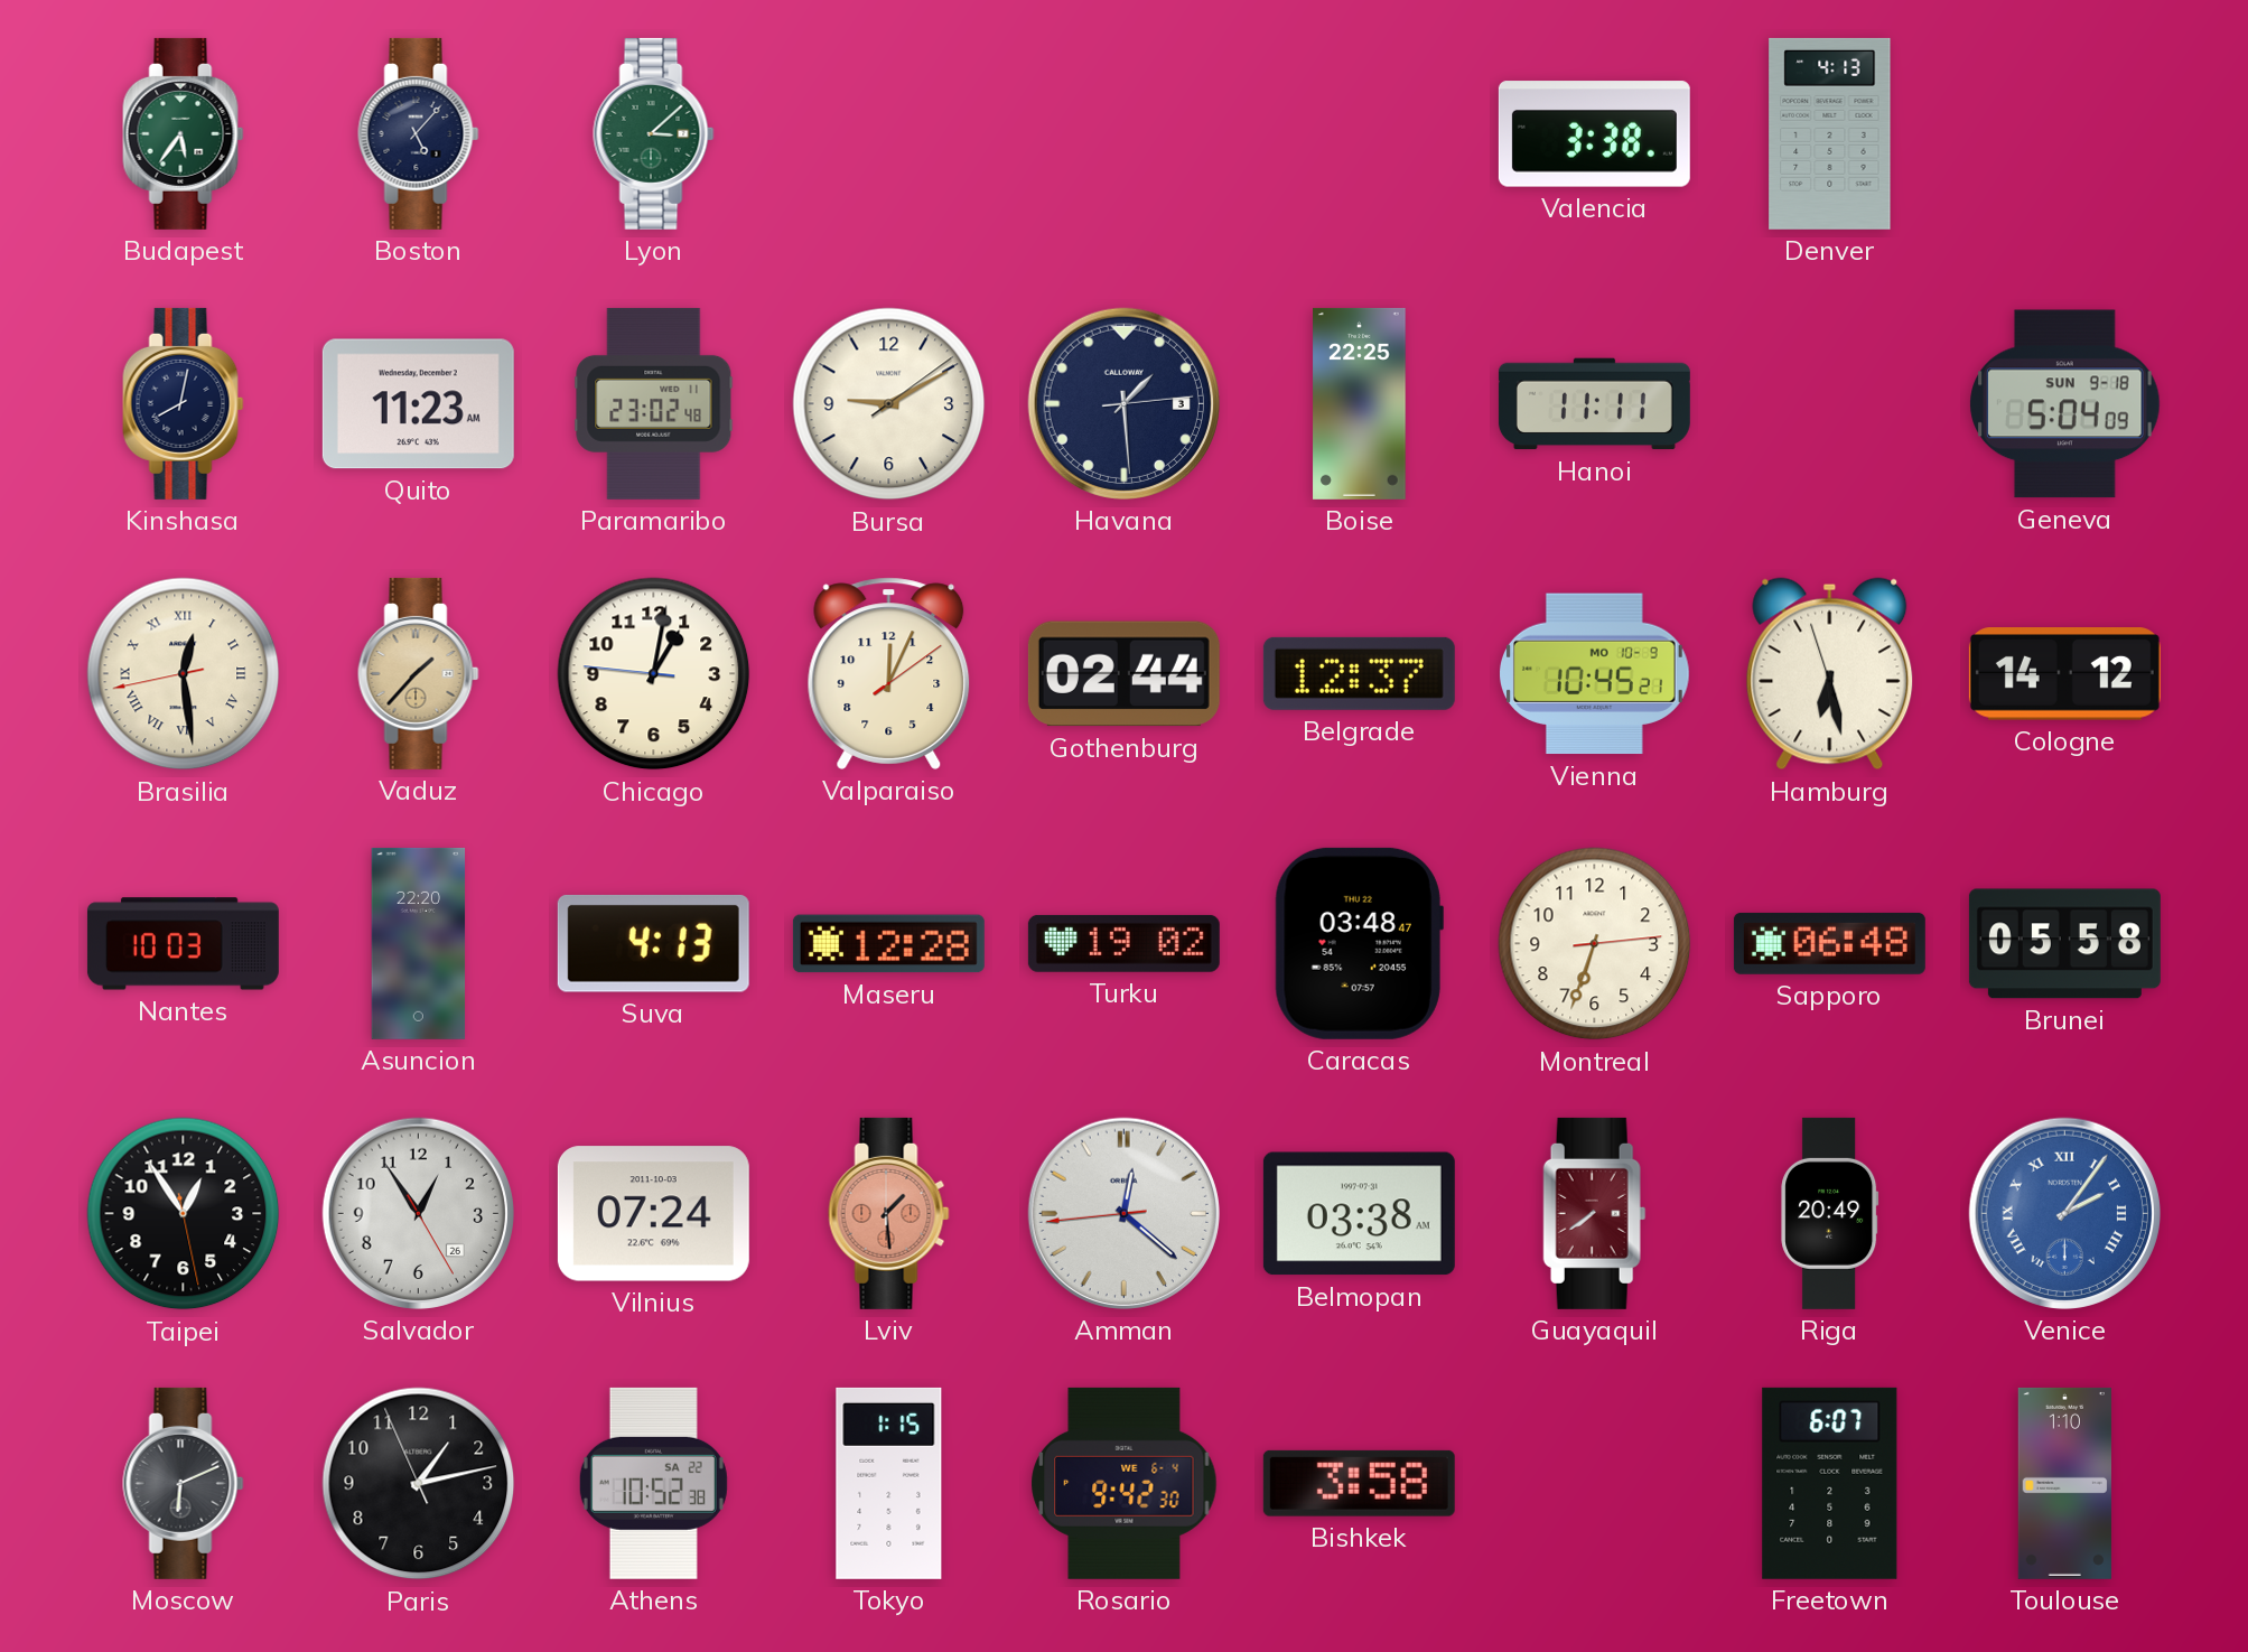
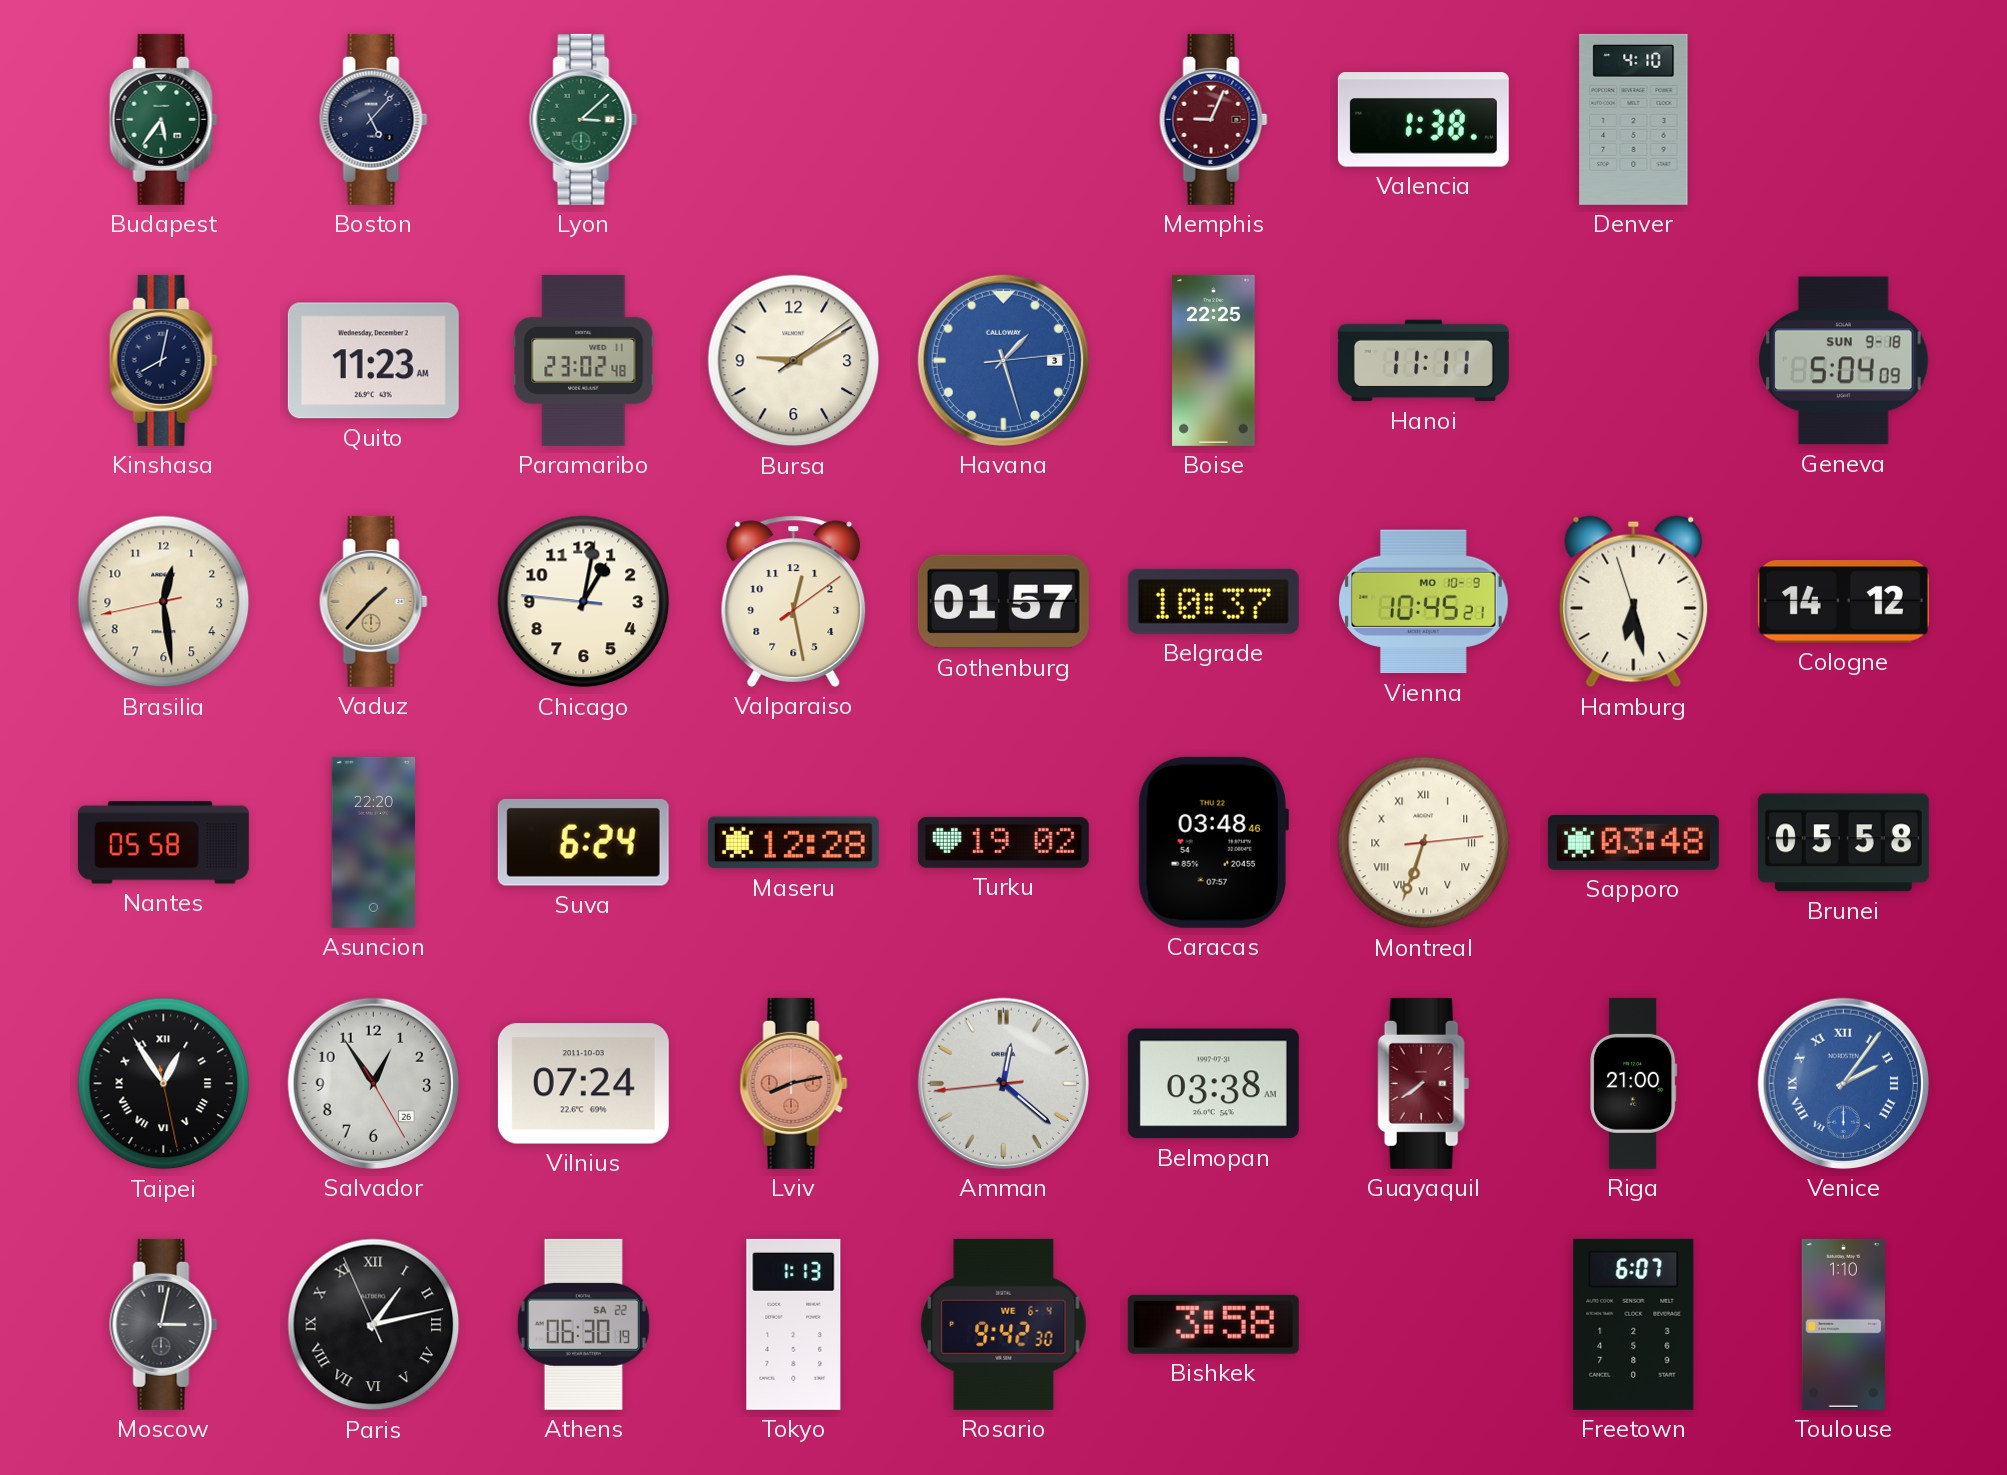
Memphis: none -> 9:04
Valencia: 3:38 -> 1:38
Denver: 4:13 -> 4:10
Havana: 1:29 -> 1:27
Havana dial: navy -> blue
Brasilia numerals: Roman -> Arabic
Valparaiso: 12:04 -> 12:28
Gothenburg: 02:44 -> 01:57
Belgrade: 12:37 -> 10:37
Nantes: 10:03 -> 05:58
Suva: 4:13 -> 6:24
Caracas: 03:48:47 -> 03:48:46
Montreal numerals: Arabic -> Roman
Sapporo: 06:48 -> 03:48
Taipei numerals: Arabic -> Roman
Lviv: 1:29 -> 8:13
Riga: 20:49 -> 21:00
Moscow: 6:11 -> 3:02
Paris numerals: Arabic -> Roman
Athens: 10:52 -> 06:30
Tokyo: 1:15 -> 1:13
